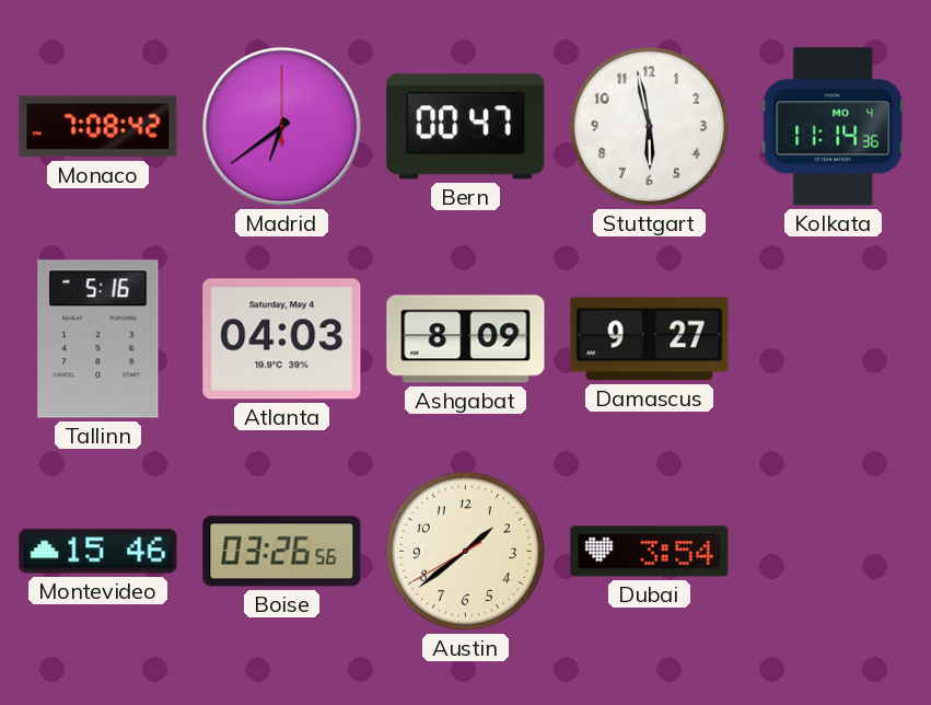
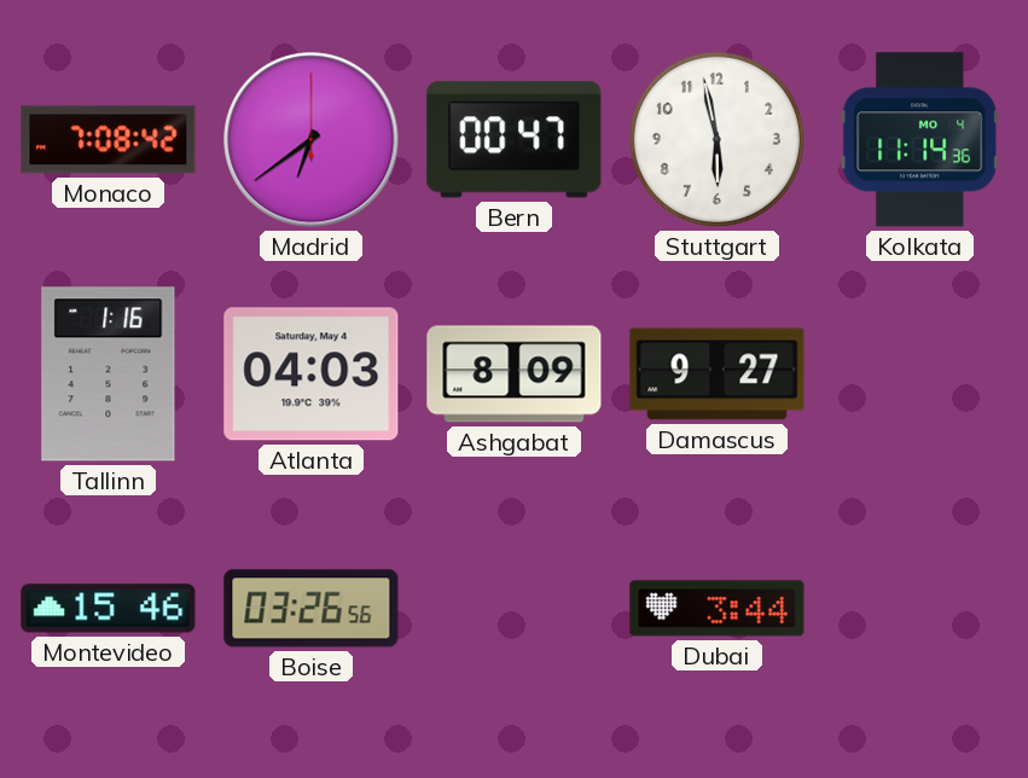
Tallinn: 5:16 -> 1:16
Austin: 1:38 -> none
Dubai: 3:54 -> 3:44
